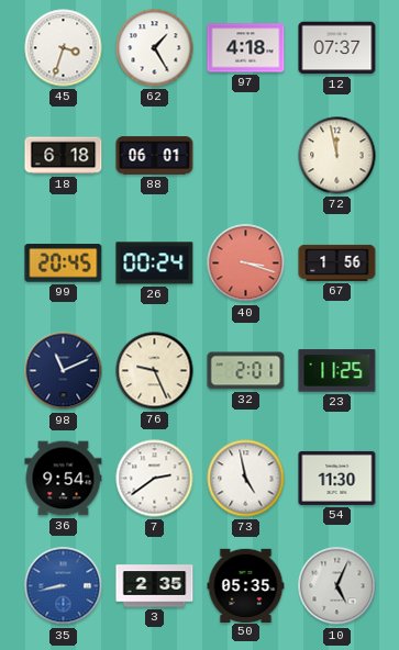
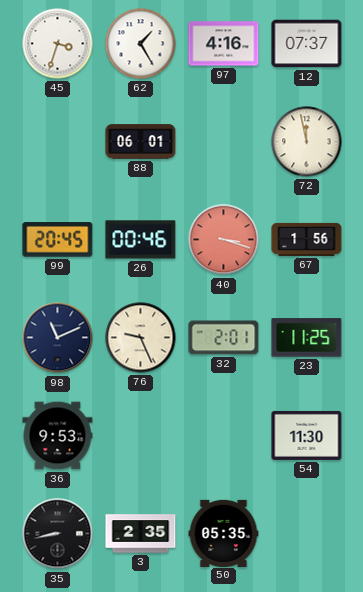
97: 4:18 -> 4:16
18: 6:18 -> none
26: 00:24 -> 00:46
36: 9:54 -> 9:53
7: 2:39 -> none
73: 4:58 -> none
35 dial: blue -> black
10: 5:04 -> none
